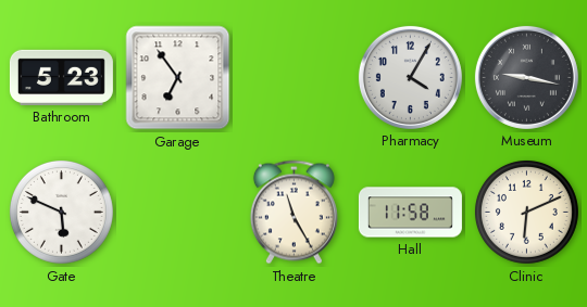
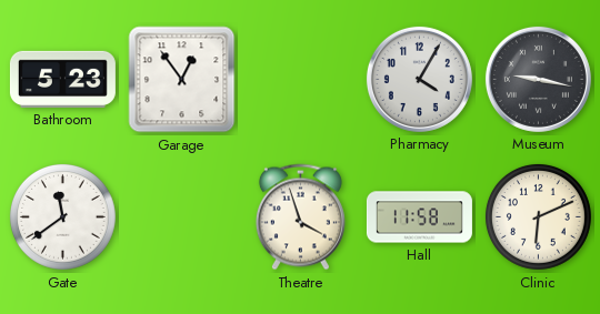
Garage: 6:54 -> 12:54
Gate: 5:49 -> 11:39
Theatre: 11:25 -> 3:57
